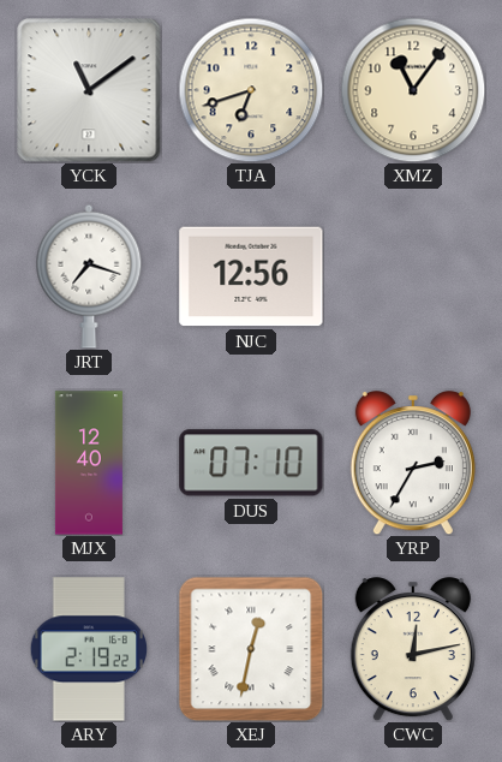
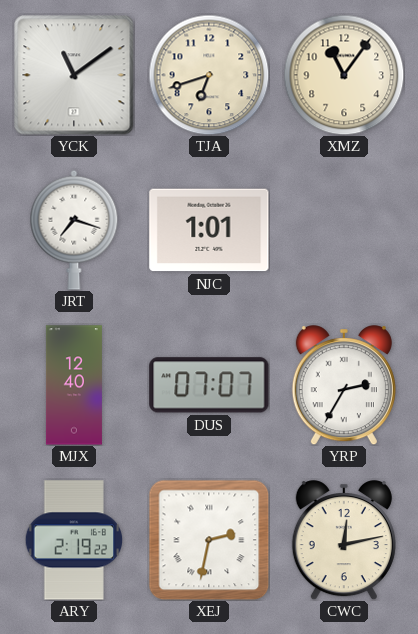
NJC: 12:56 -> 1:01
DUS: 07:10 -> 07:07
XEJ: 12:32 -> 2:32
